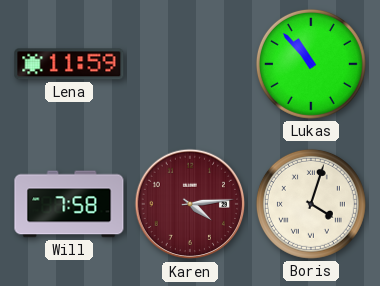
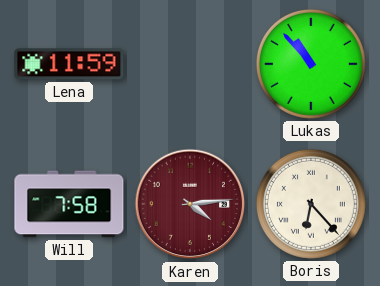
Boris: 4:03 -> 6:23
